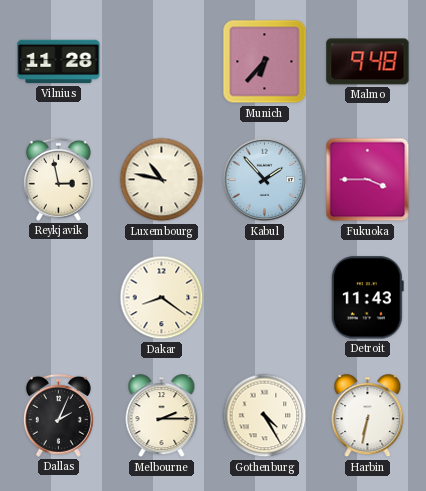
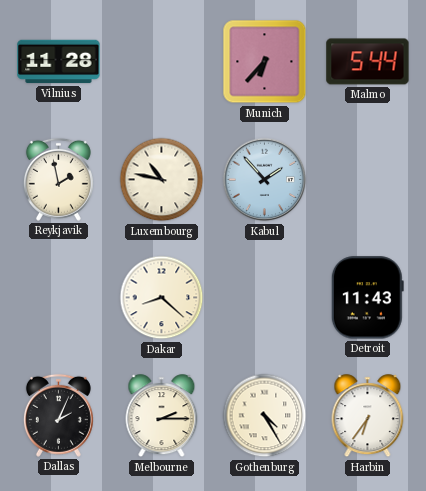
Malmo: 9:48 -> 5:44
Reykjavik: 2:58 -> 1:58
Fukuoka: 3:45 -> none
Dakar: 8:21 -> 8:22
Harbin: 6:32 -> 6:36
